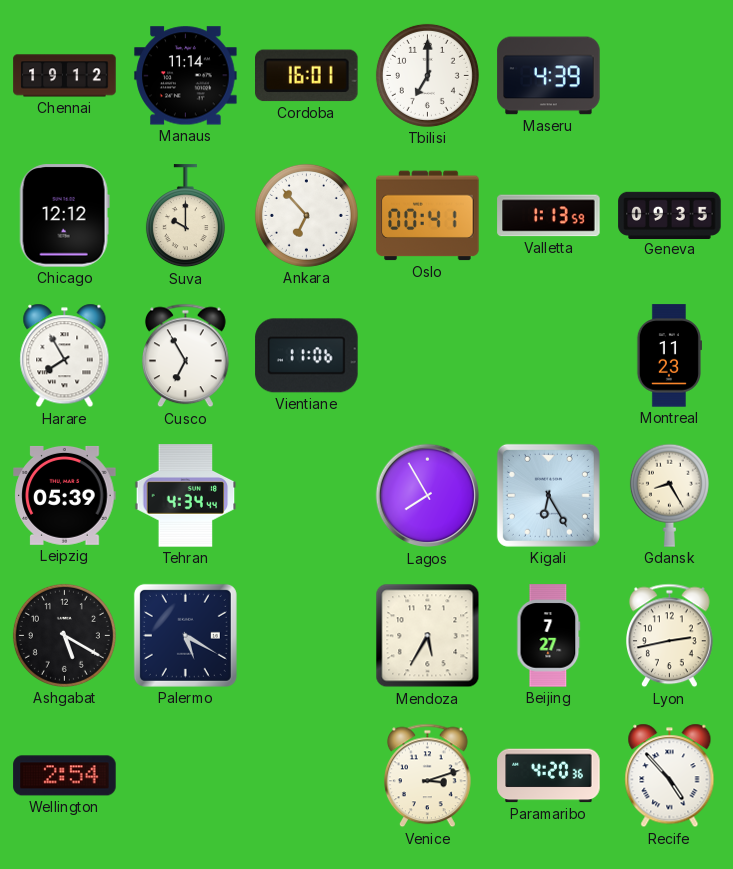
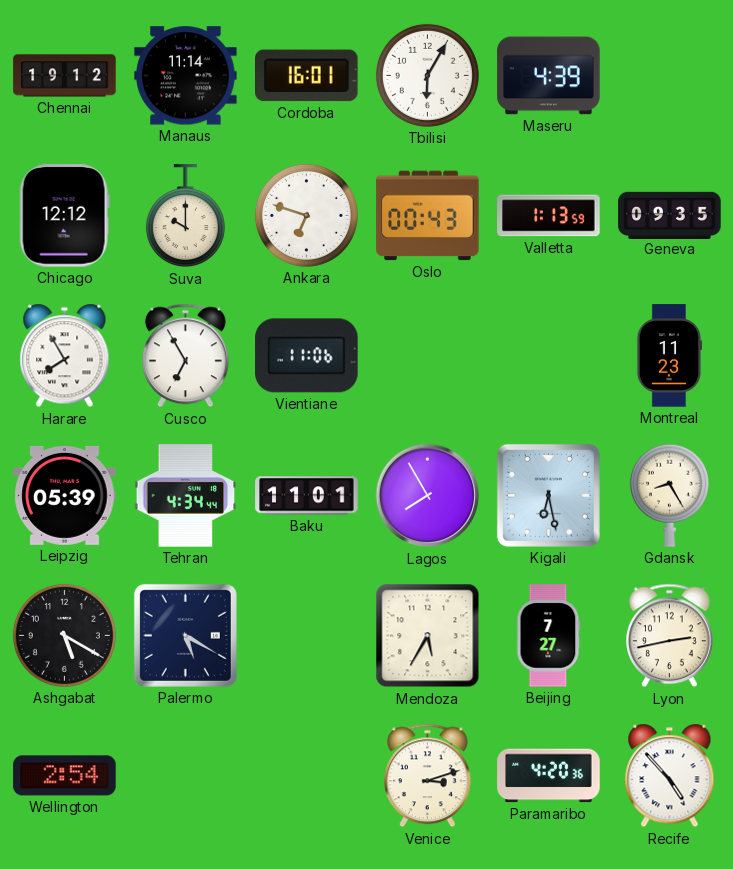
Tbilisi: 7:00 -> 6:05
Ankara: 6:53 -> 6:48
Oslo: 00:41 -> 00:43
Baku: none -> 11:01
Kigali: 6:25 -> 6:28
